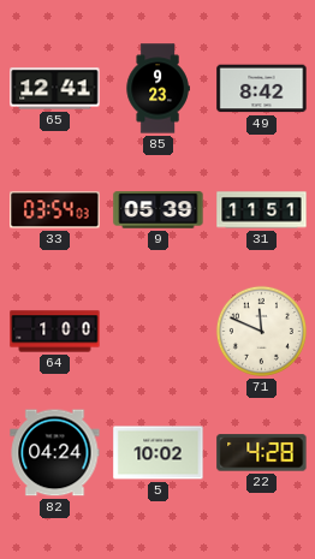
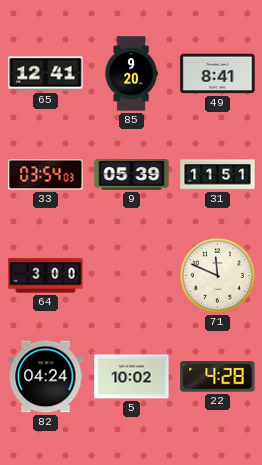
85: 9:23 -> 9:20
49: 8:42 -> 8:41
64: 1:00 -> 3:00
